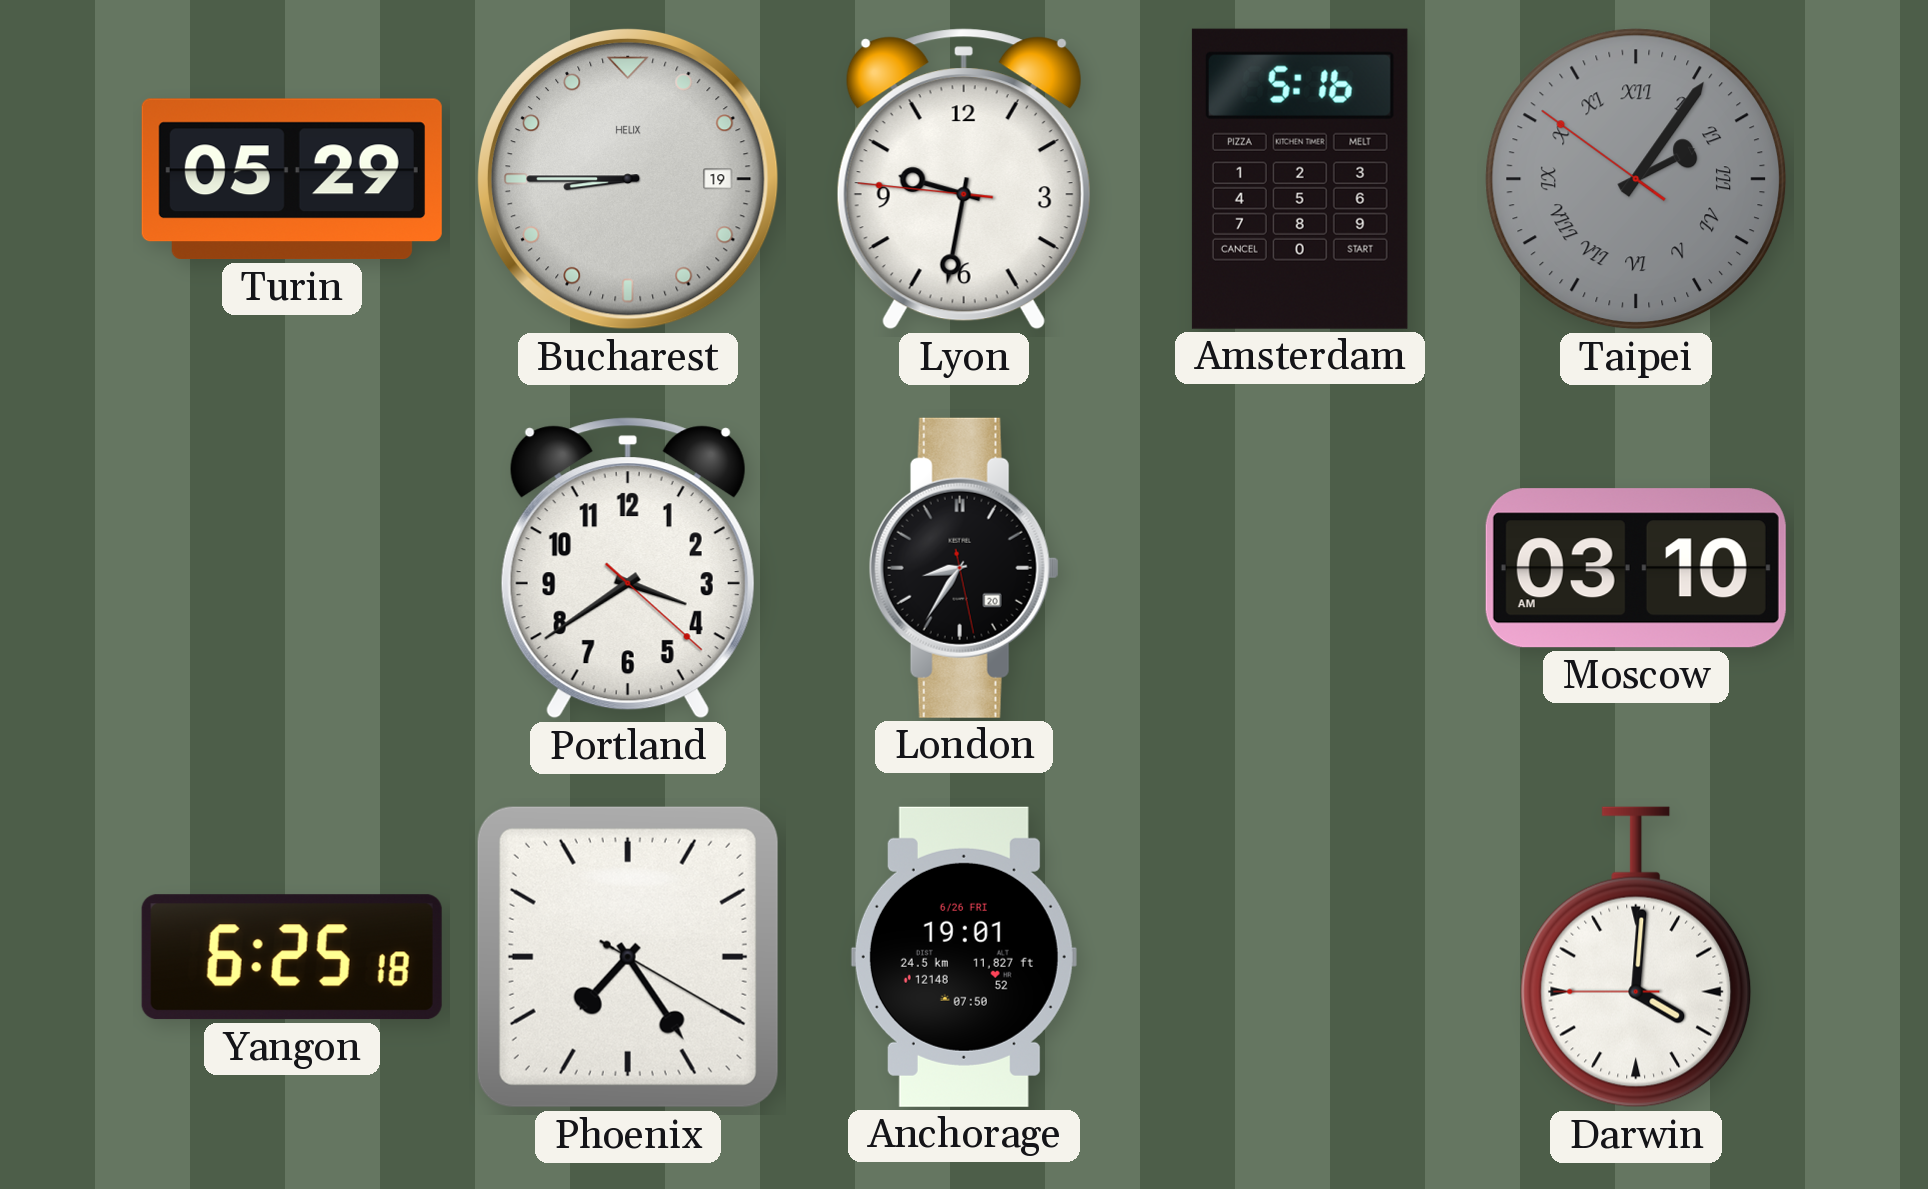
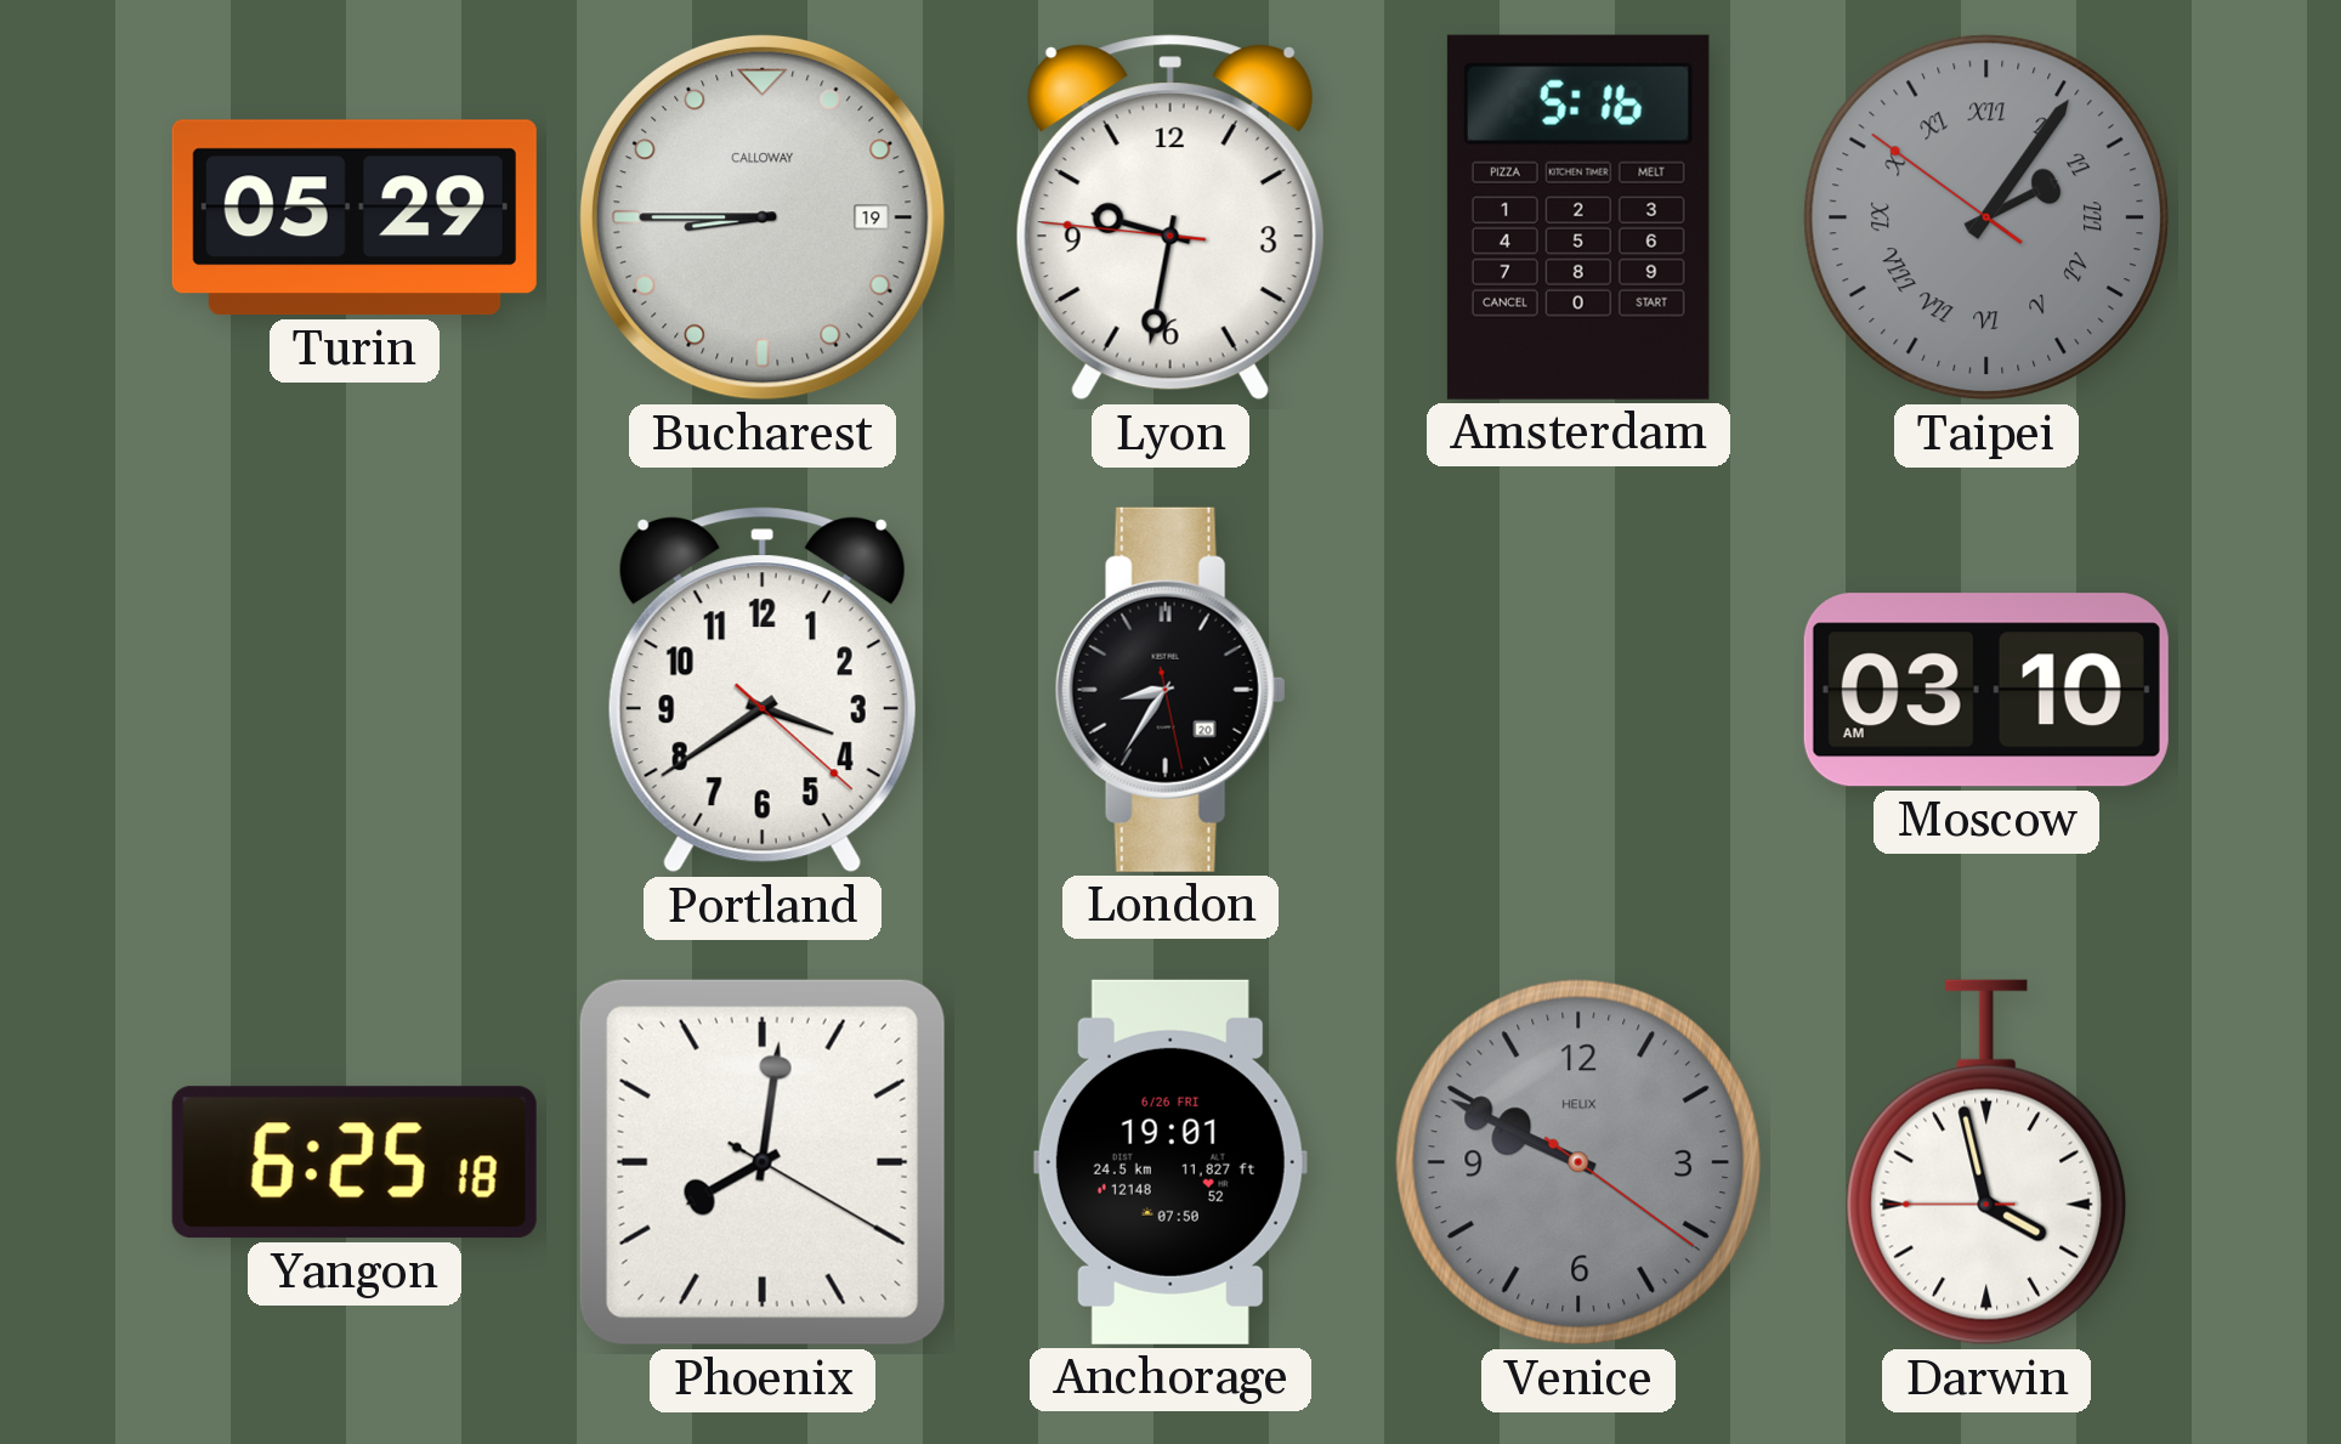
Bucharest brand: HELIX -> CALLOWAY
Phoenix: 7:24 -> 8:01
Venice: none -> 9:49
Darwin: 4:00 -> 3:57
